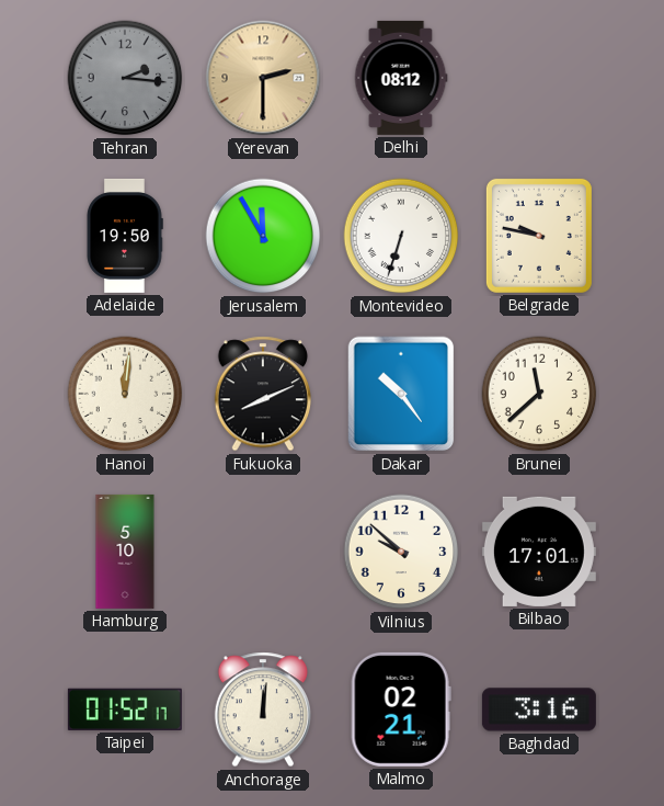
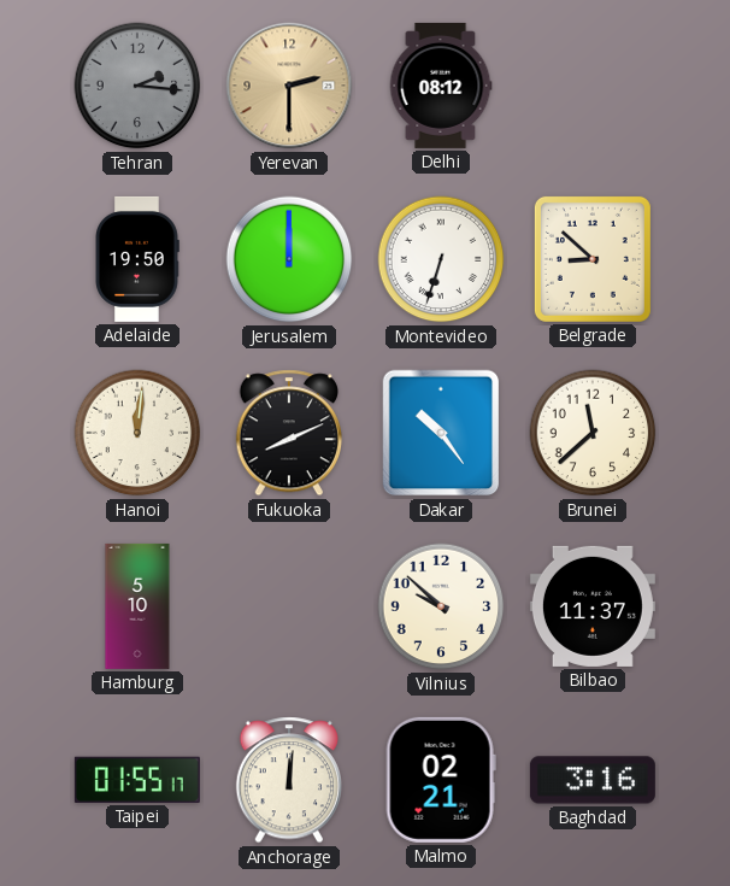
Jerusalem: 11:55 -> 12:00
Belgrade: 9:47 -> 8:52
Bilbao: 17:01 -> 11:37
Taipei: 01:52 -> 01:55
